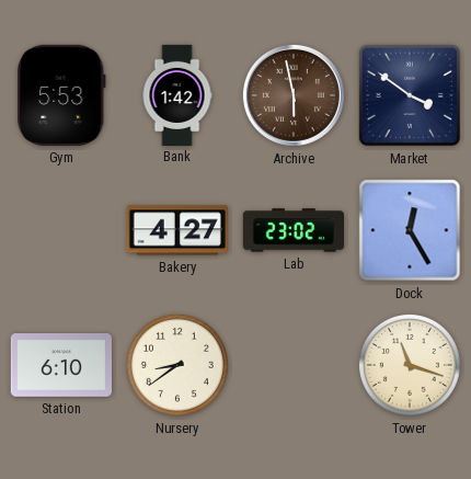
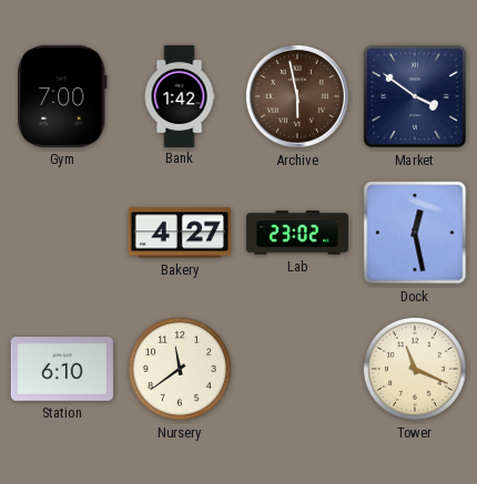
Gym: 5:53 -> 7:00
Dock: 12:25 -> 12:28
Nursery: 8:39 -> 11:39
Tower: 11:18 -> 11:19
